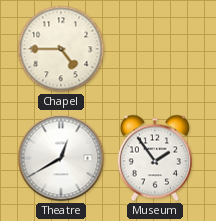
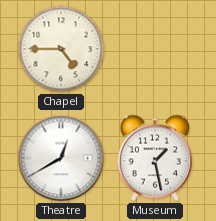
Museum: 1:54 -> 1:28
